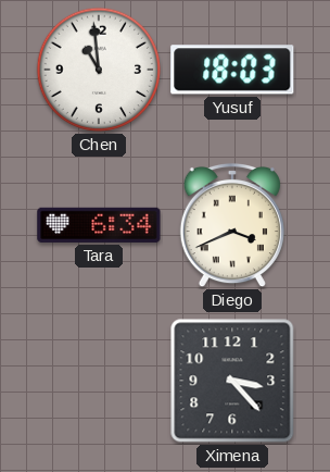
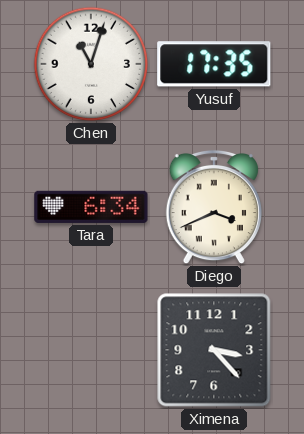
Chen: 10:59 -> 11:03
Yusuf: 18:03 -> 17:35
